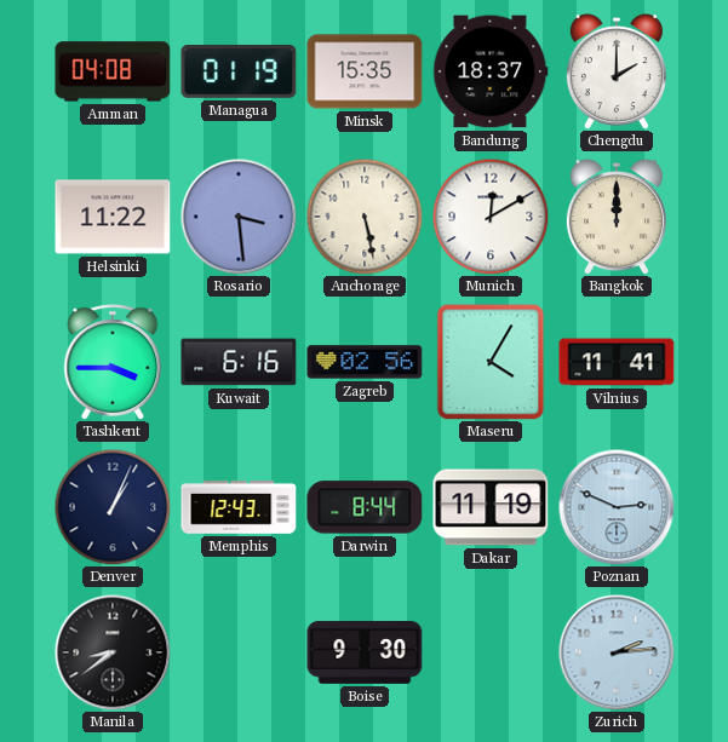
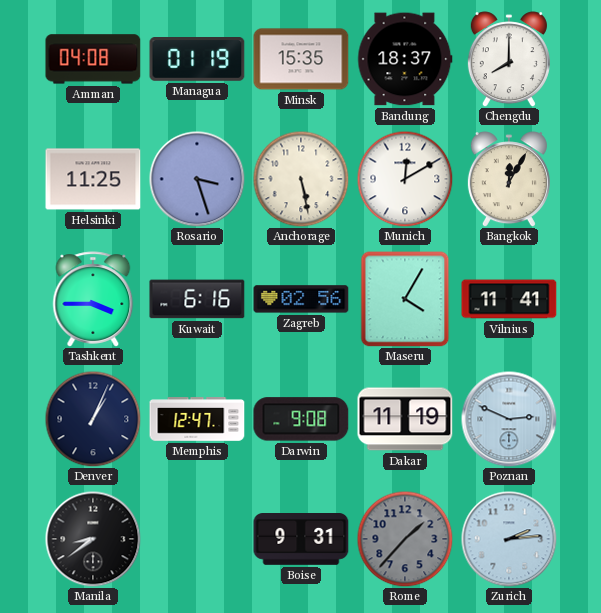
Chengdu: 2:00 -> 8:00
Helsinki: 11:22 -> 11:25
Rosario: 3:29 -> 3:27
Bangkok: 12:00 -> 12:05
Memphis: 12:43 -> 12:47
Darwin: 8:44 -> 9:08
Boise: 9:30 -> 9:31
Rome: none -> 1:37
